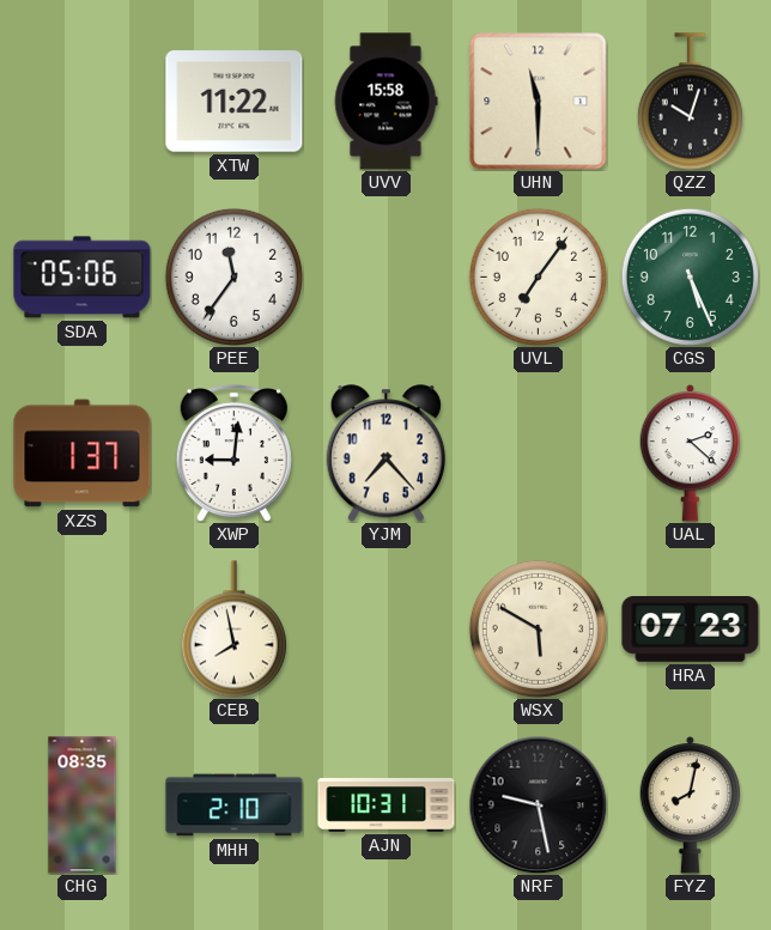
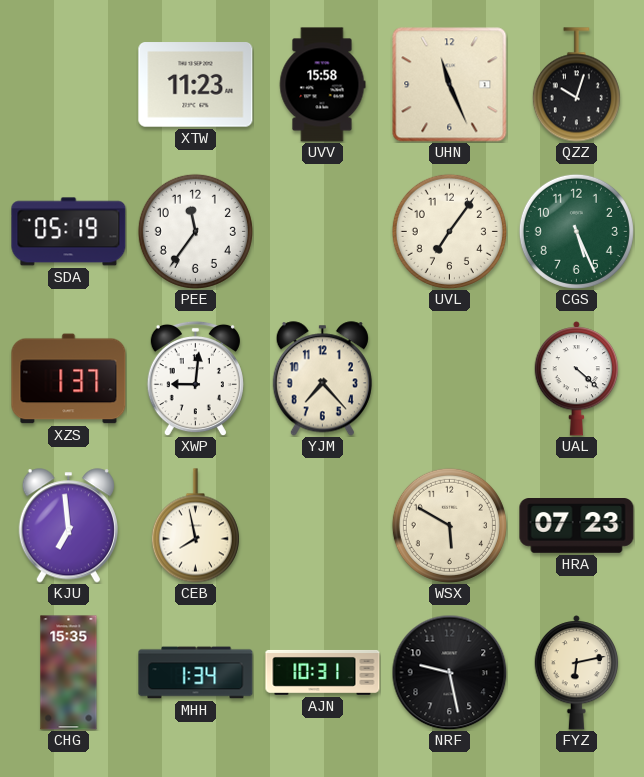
XTW: 11:22 -> 11:23
UHN: 11:30 -> 11:26
SDA: 05:06 -> 05:19
UAL: 2:22 -> 4:22
KJU: none -> 6:59
CHG: 08:35 -> 15:35
MHH: 2:10 -> 1:34
FYZ: 8:02 -> 6:13
